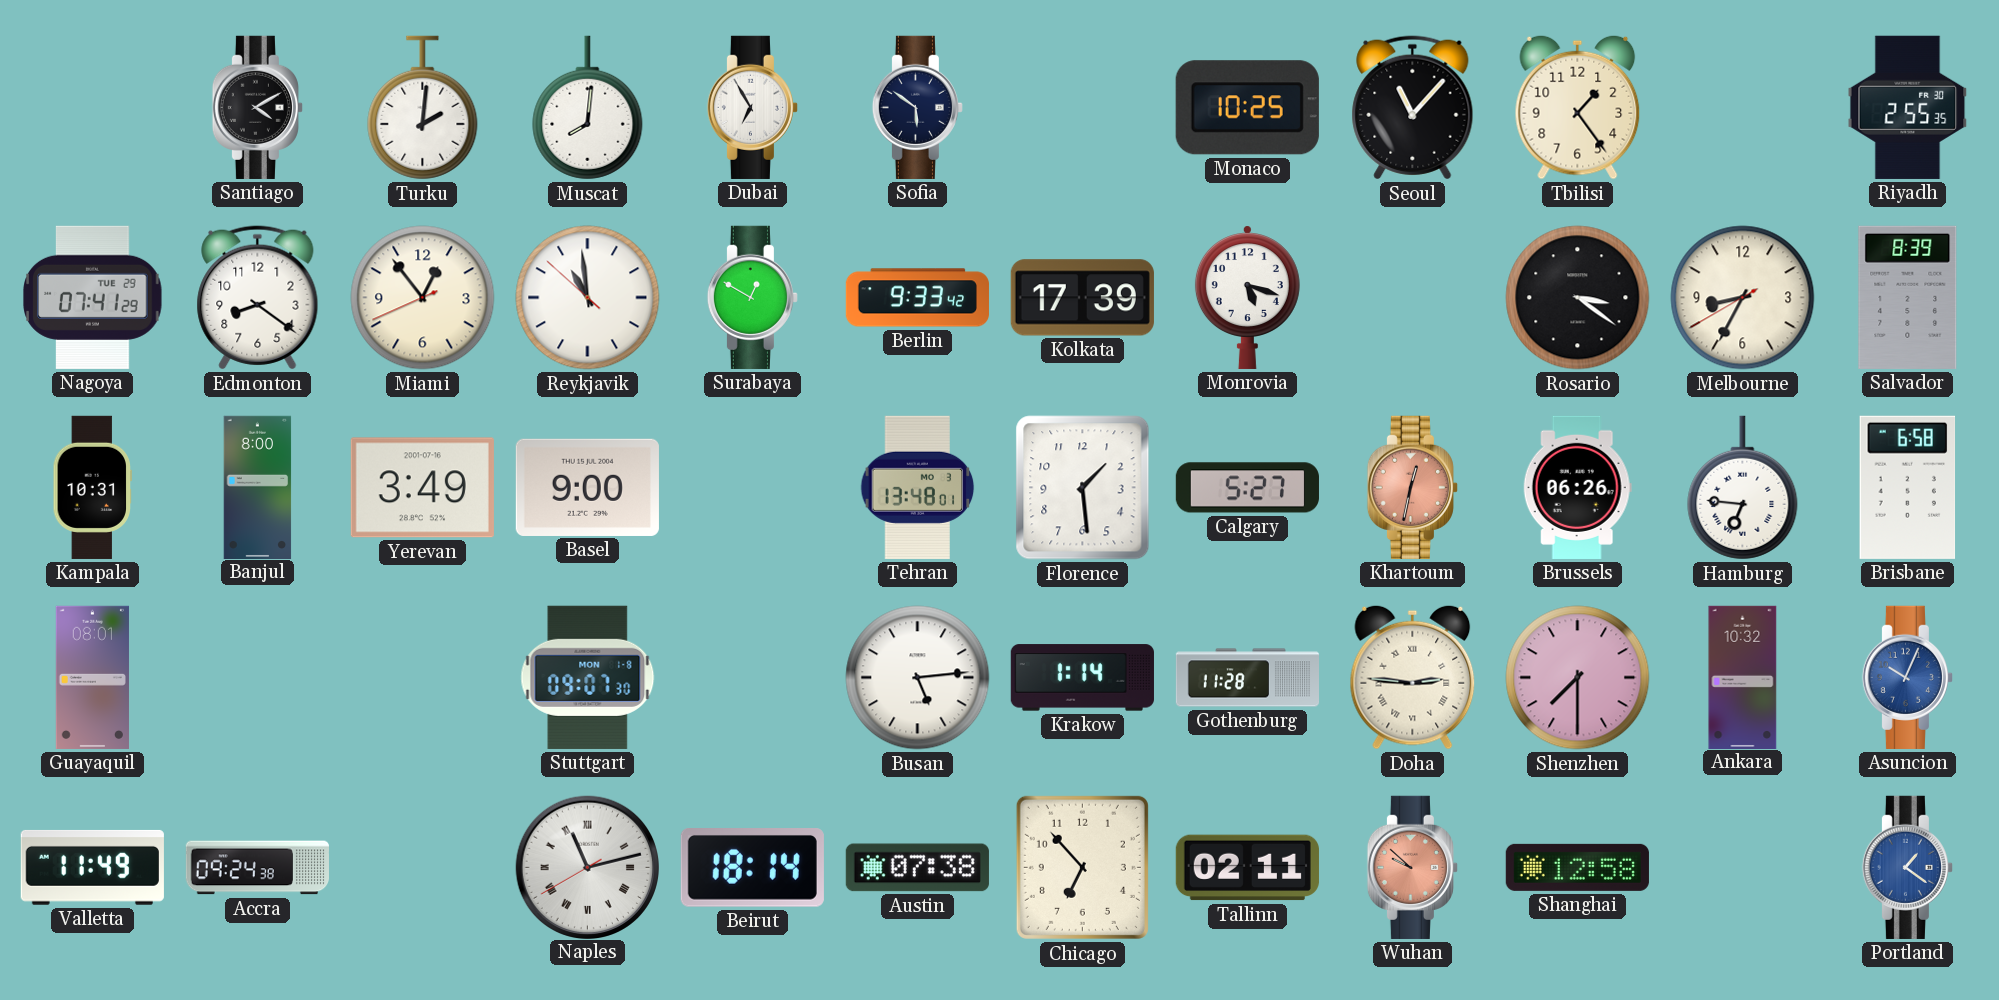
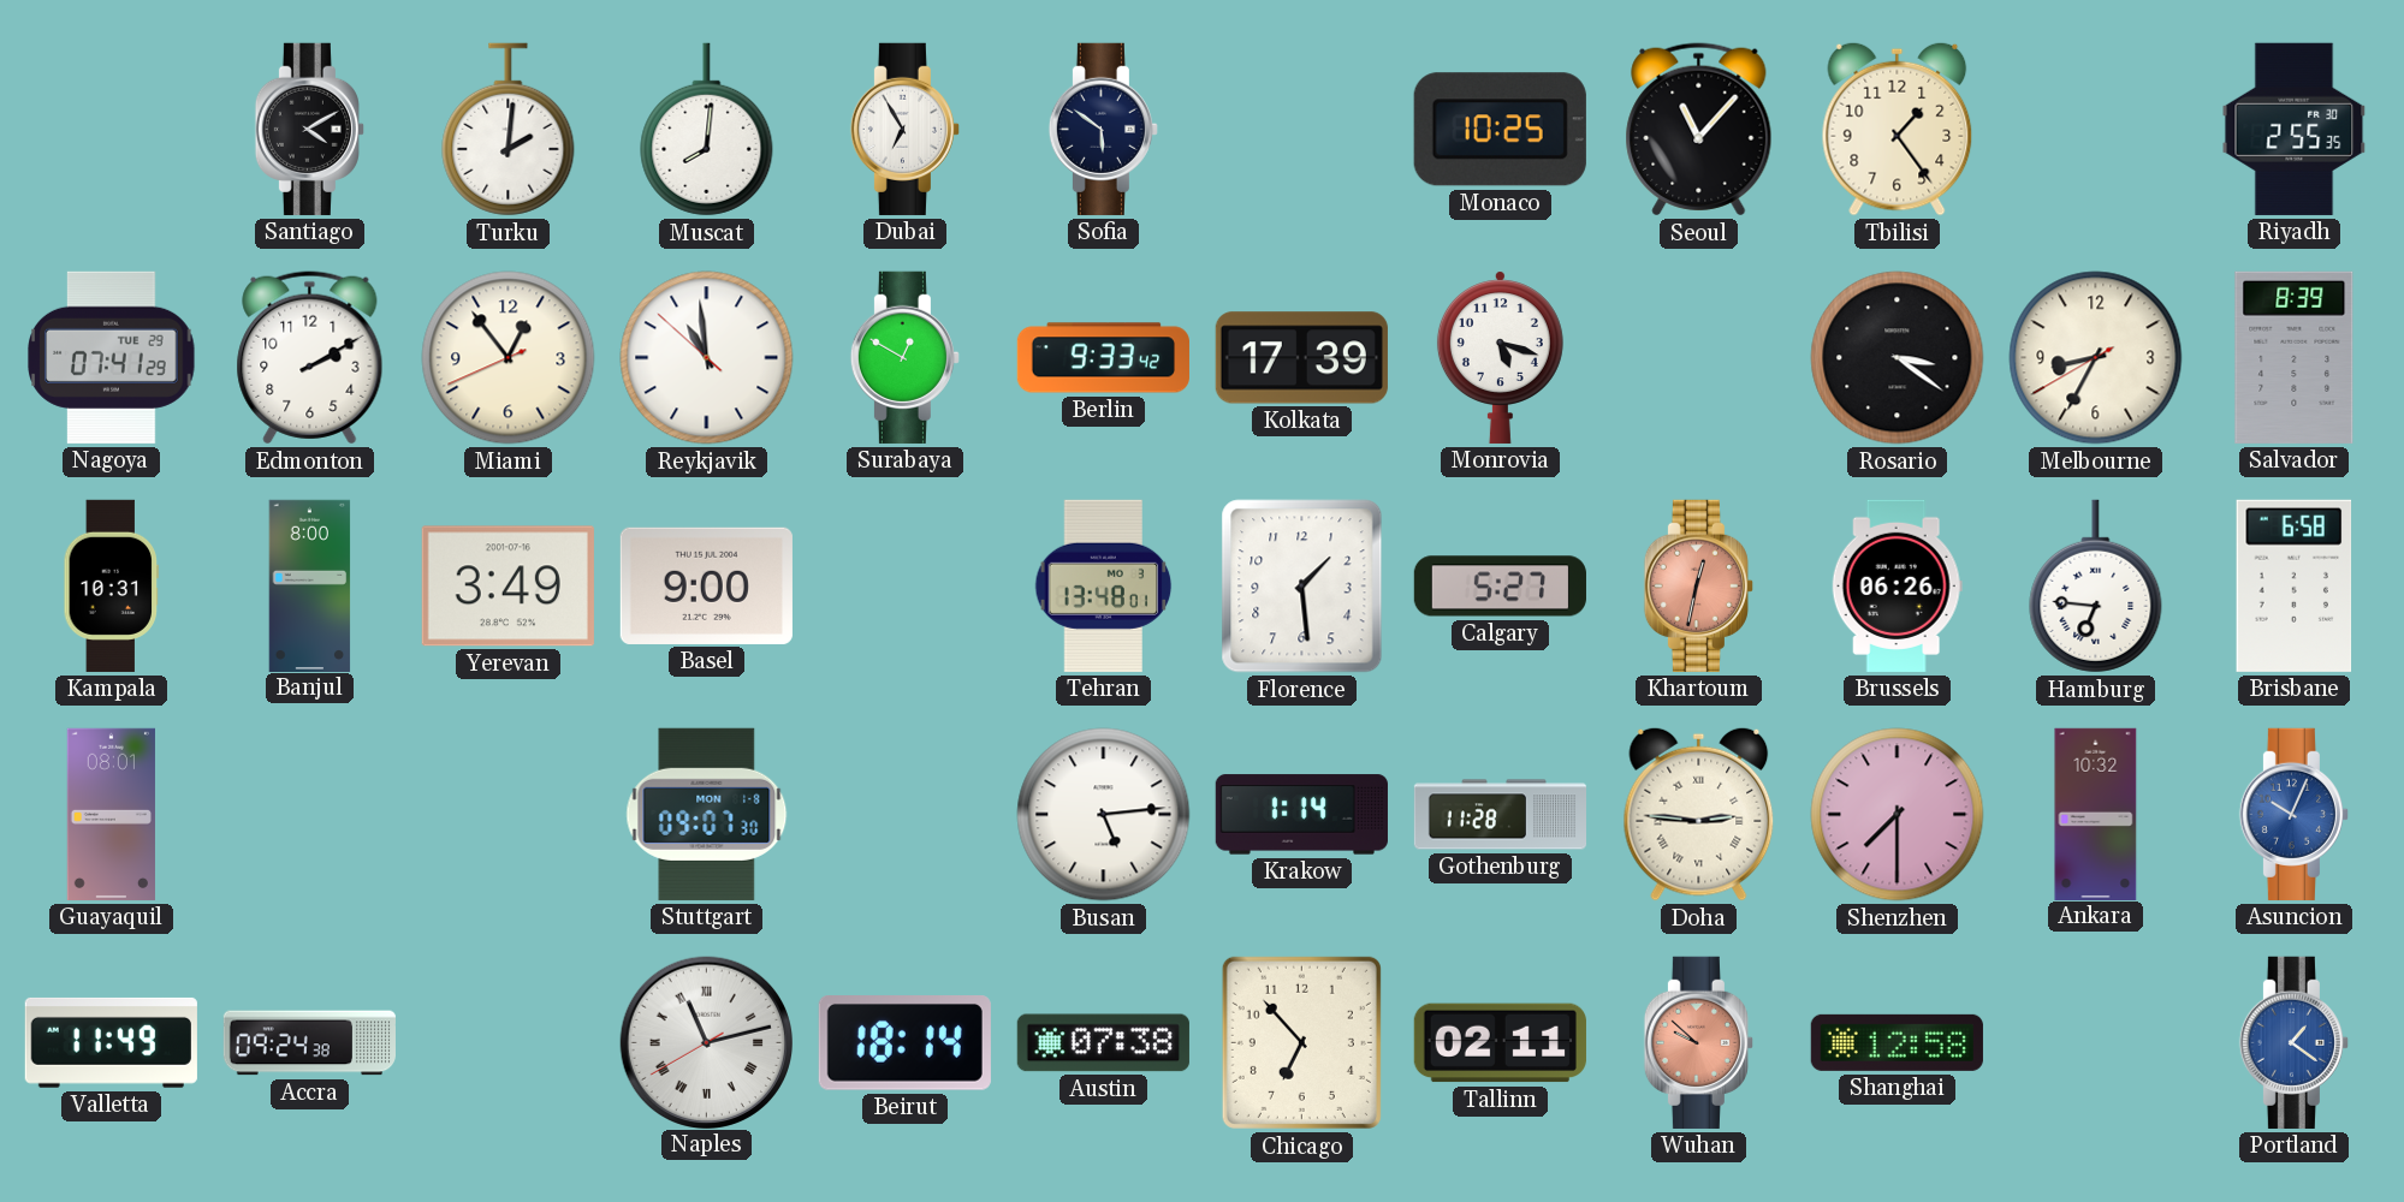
Edmonton: 8:21 -> 2:10
